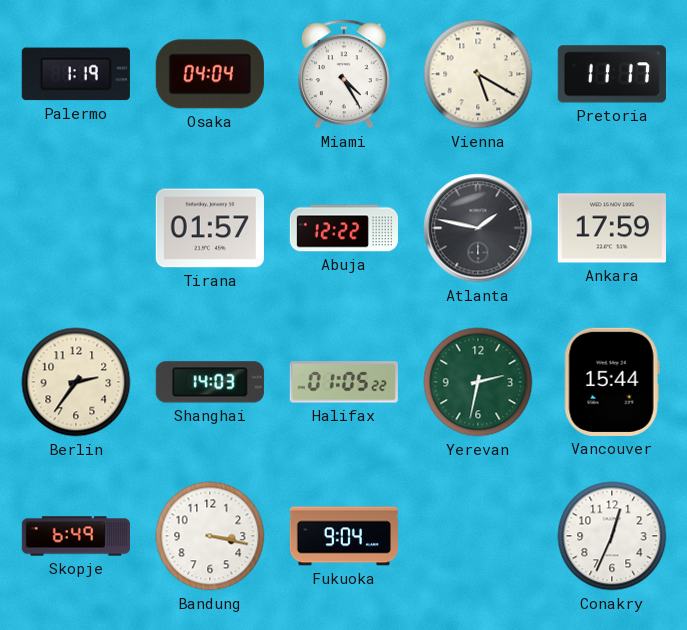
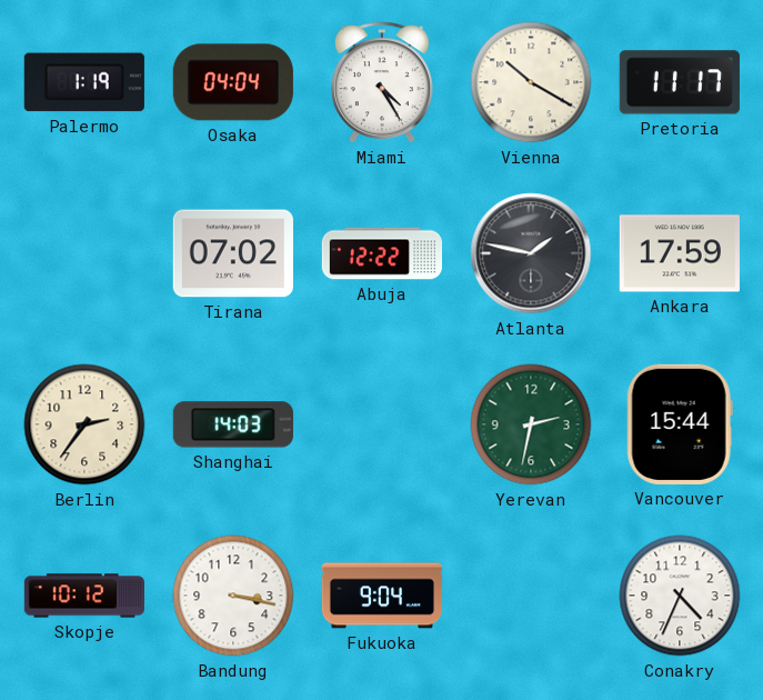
Vienna: 5:20 -> 10:20
Tirana: 01:57 -> 07:02
Halifax: 01:05 -> none
Skopje: 6:49 -> 10:12
Conakry: 12:34 -> 4:34
